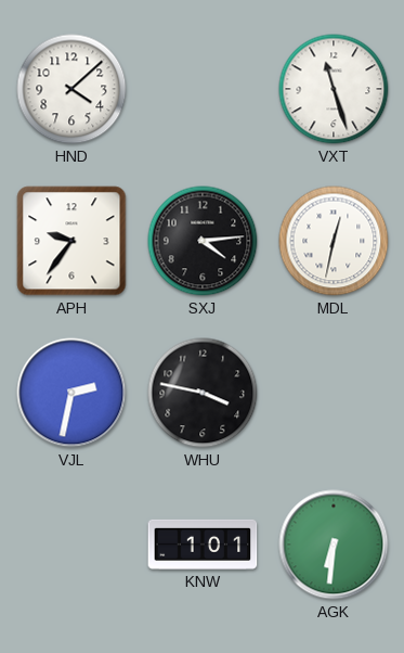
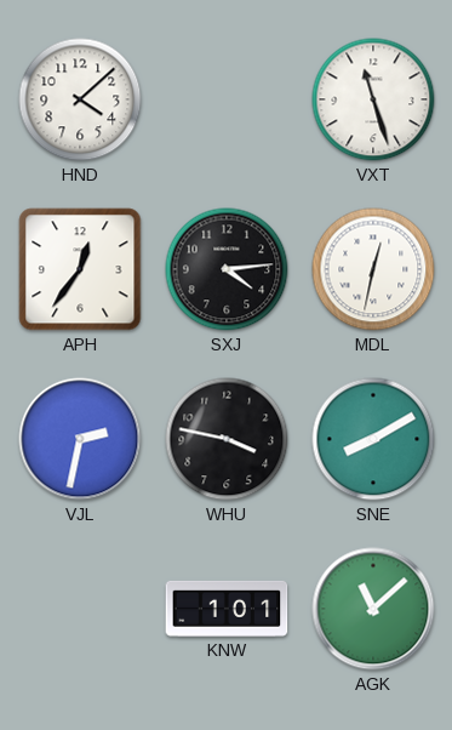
APH: 9:36 -> 12:36
SNE: none -> 8:10
AGK: 6:31 -> 11:08
